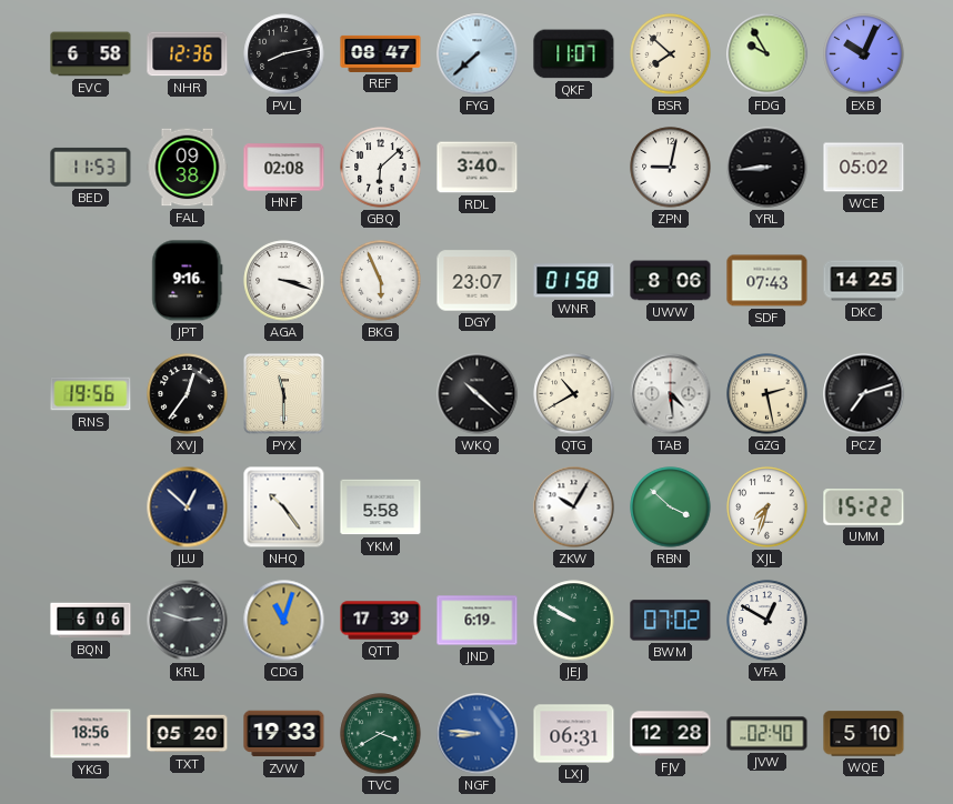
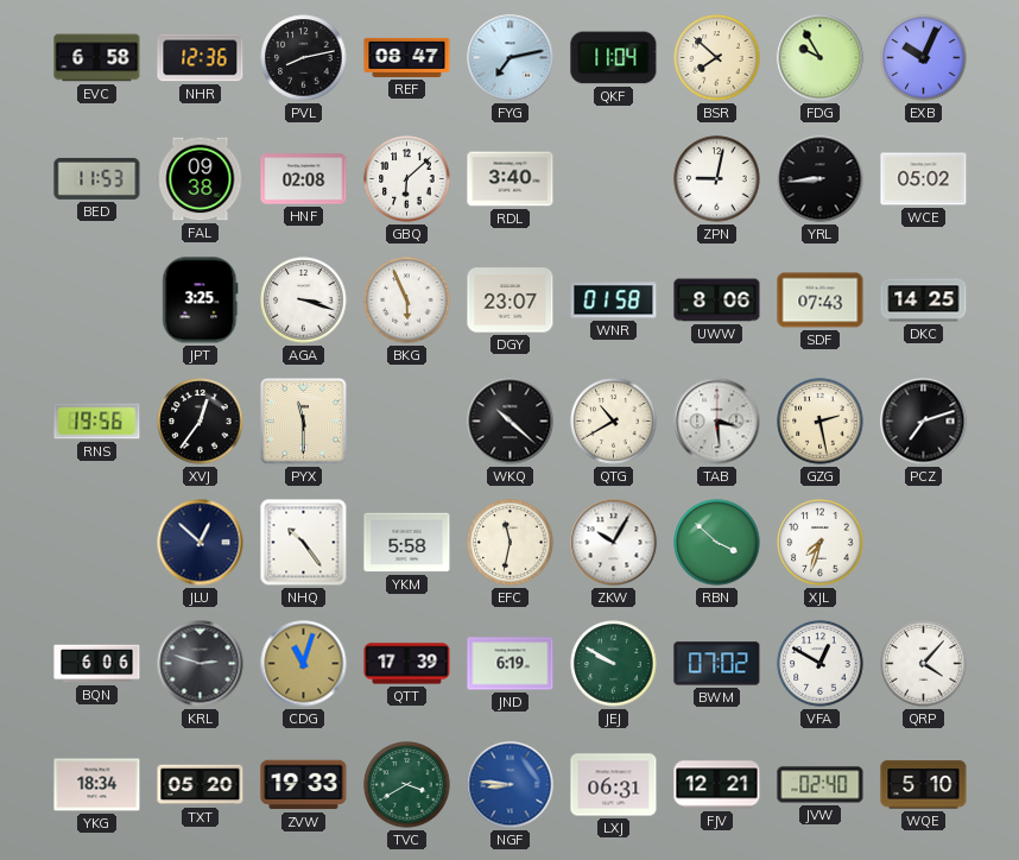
FYG: 7:38 -> 7:13
QKF: 11:07 -> 11:04
JPT: 9:16 -> 3:25
TAB: 4:29 -> 3:29
EFC: none -> 11:32
UMM: 15:22 -> none
QRP: none -> 4:07
YKG: 18:56 -> 18:34
FJV: 12:28 -> 12:21
